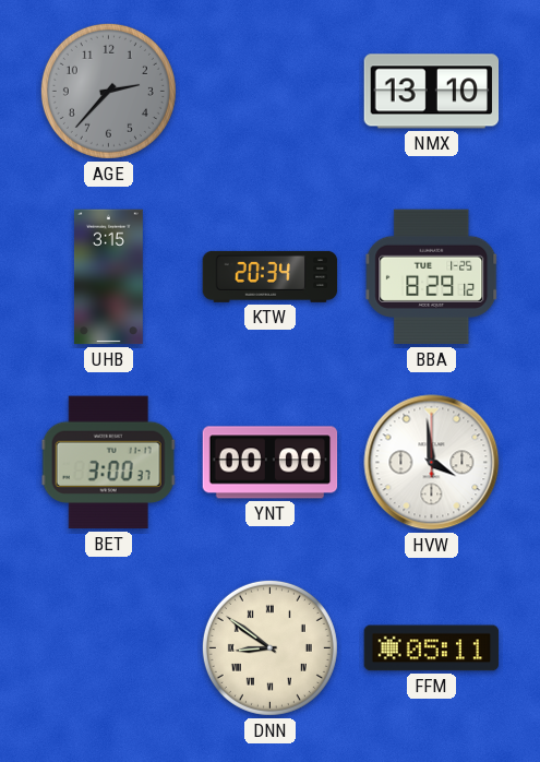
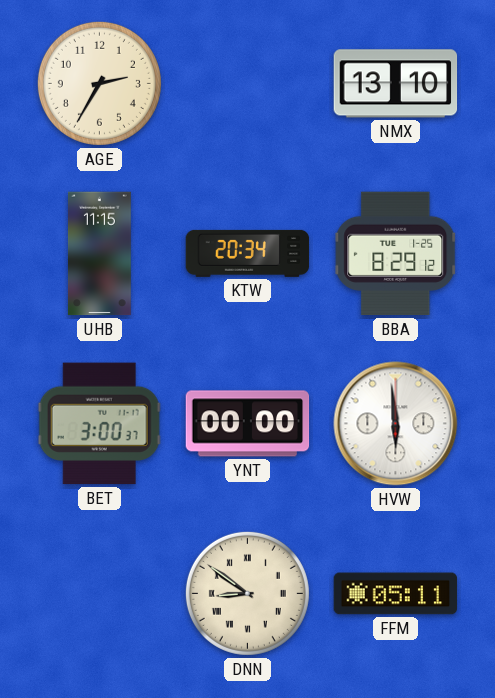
AGE: 2:37 -> 2:35
AGE dial: grey -> cream
UHB: 3:15 -> 11:15
HVW: 3:59 -> 5:59
